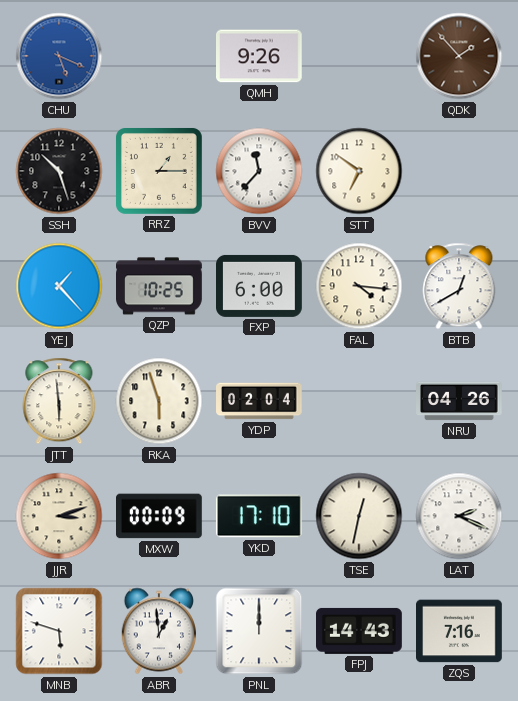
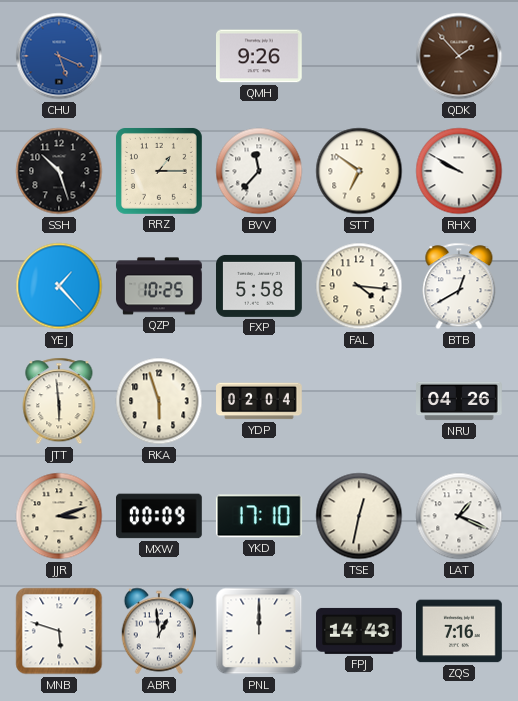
RHX: none -> 9:50
FXP: 6:00 -> 5:58
LAT: 2:19 -> 1:19
